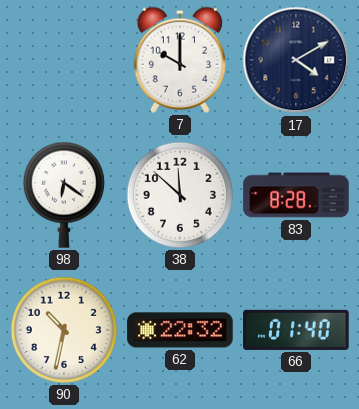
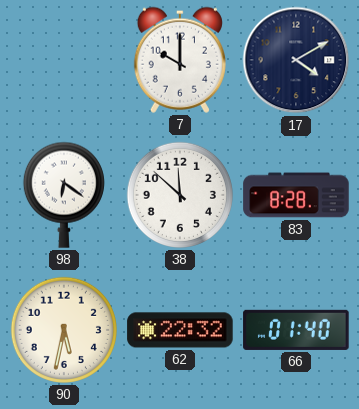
90: 10:32 -> 5:32
